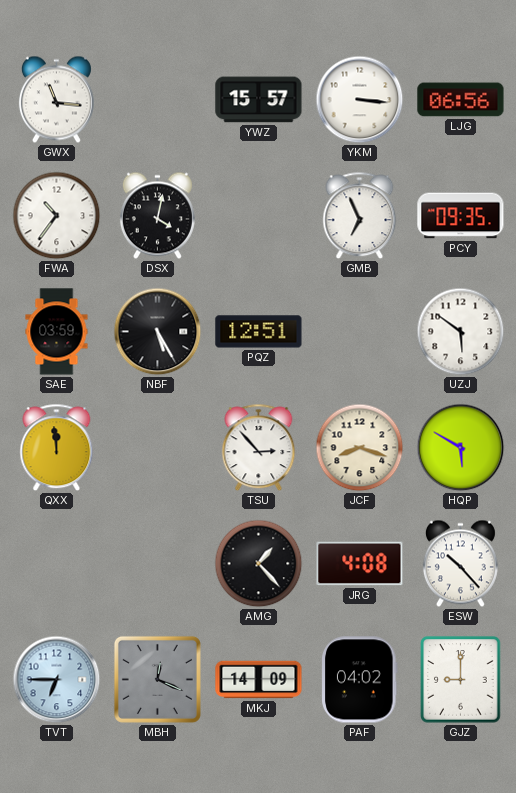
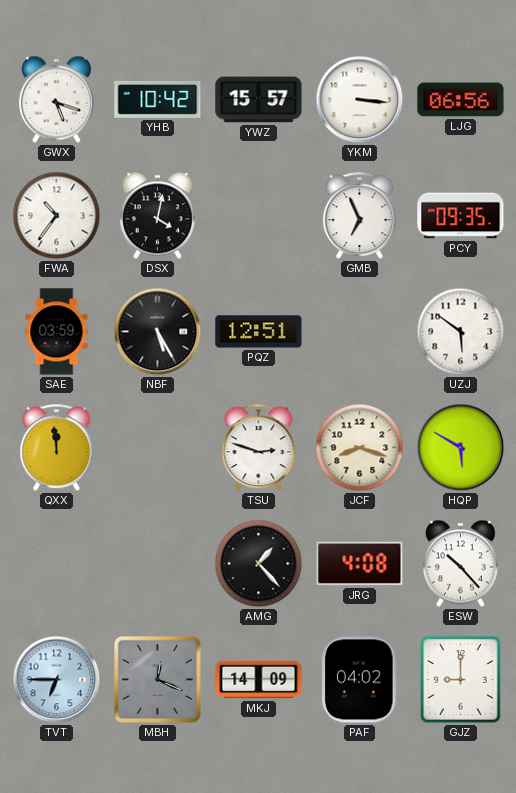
GWX: 11:16 -> 5:18
YHB: none -> 10:42
TSU: 2:53 -> 2:48
